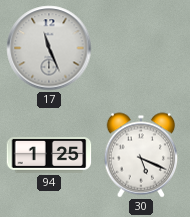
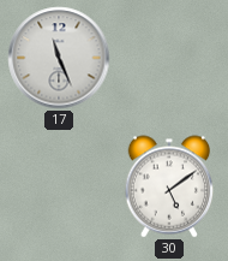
94: 1:25 -> none
30: 5:19 -> 5:09
